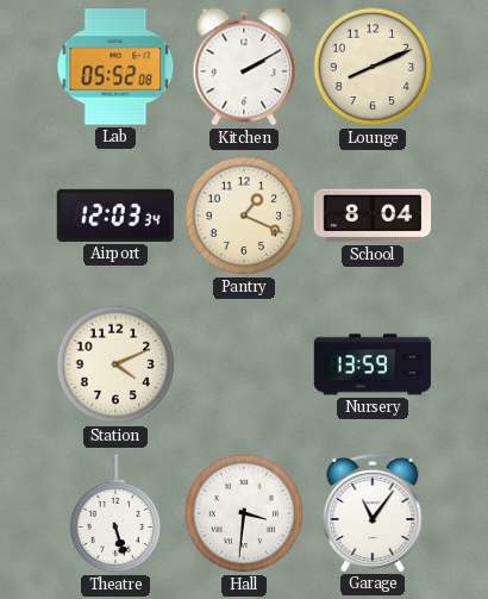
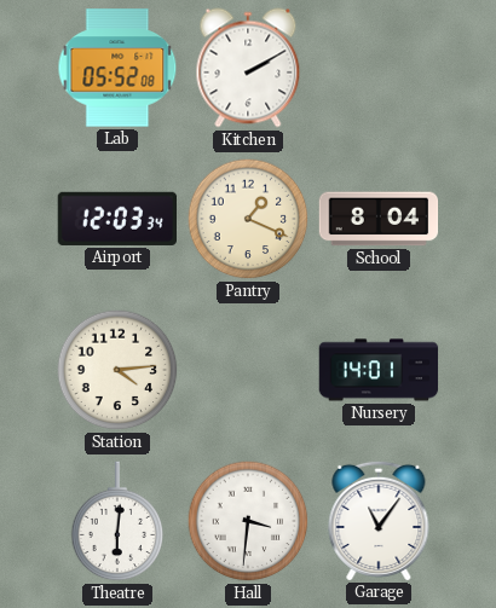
Lounge: 8:11 -> none
Station: 4:11 -> 4:14
Nursery: 13:59 -> 14:01
Theatre: 5:27 -> 6:01
